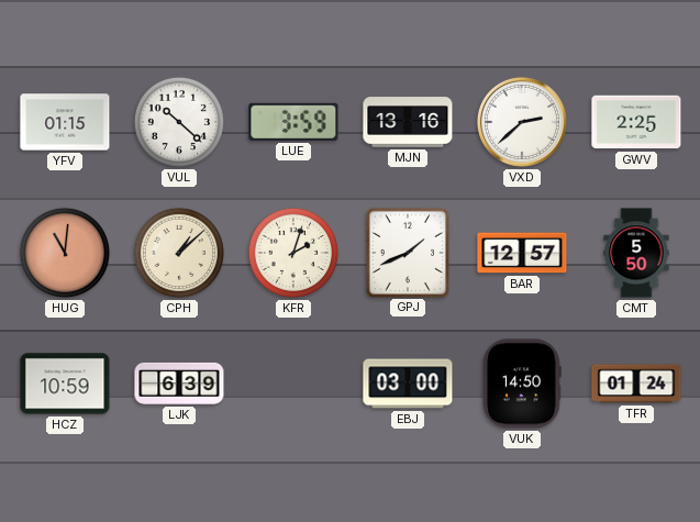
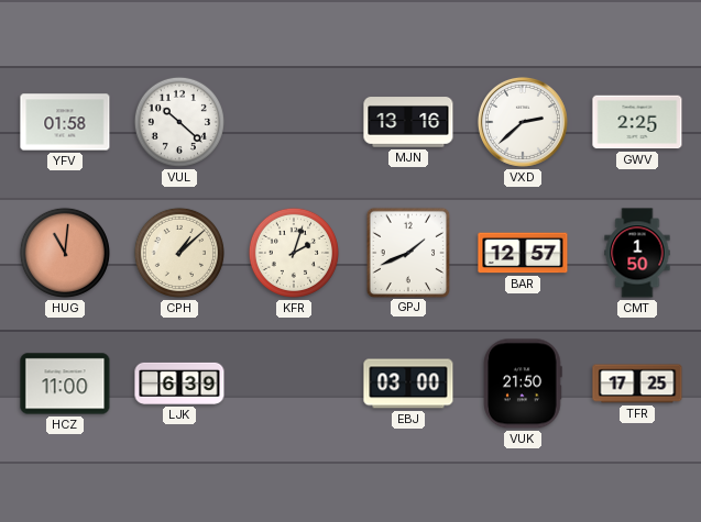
YFV: 01:15 -> 01:58
LUE: 3:59 -> none
CMT: 5:50 -> 1:50
HCZ: 10:59 -> 11:00
VUK: 14:50 -> 21:50
TFR: 01:24 -> 17:25
